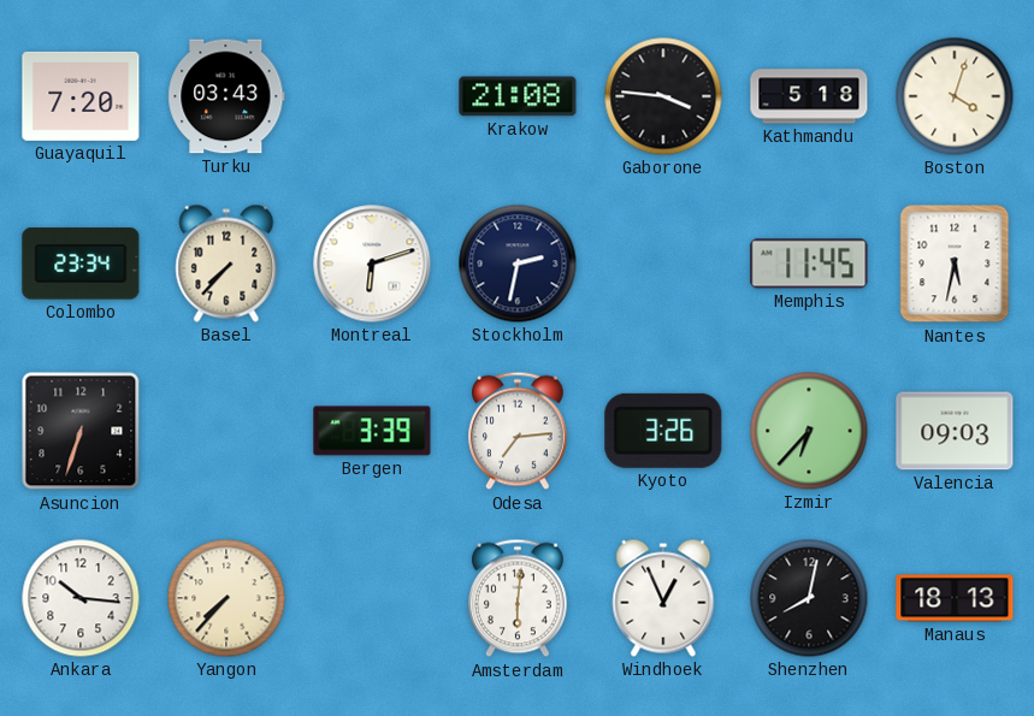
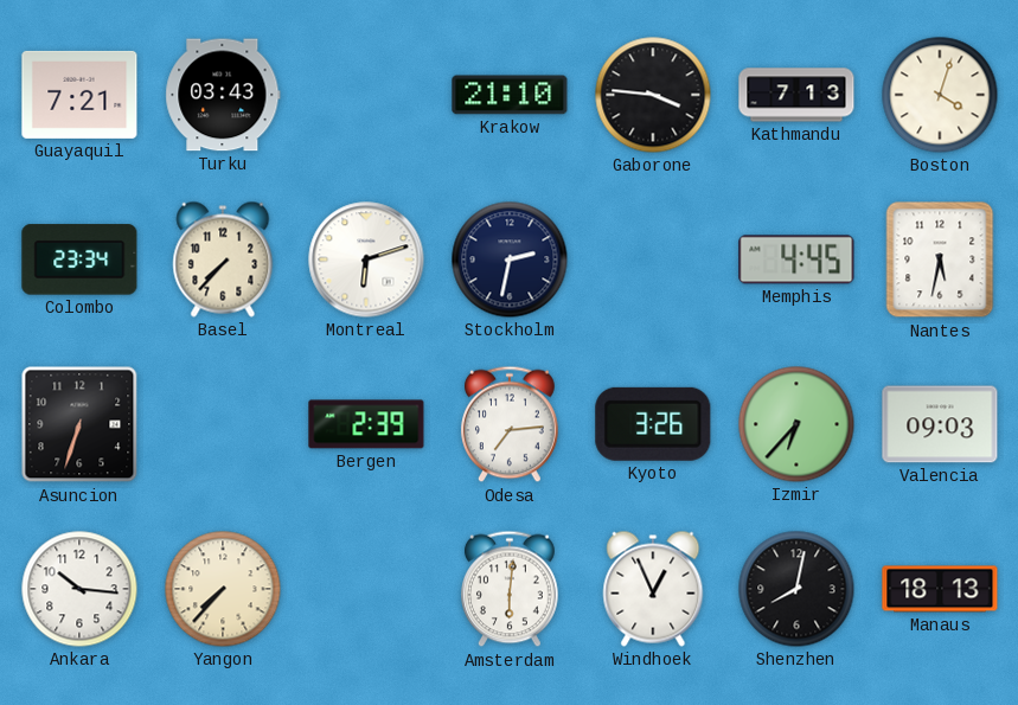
Guayaquil: 7:20 -> 7:21
Krakow: 21:08 -> 21:10
Kathmandu: 5:18 -> 7:13
Memphis: 11:45 -> 4:45
Bergen: 3:39 -> 2:39
